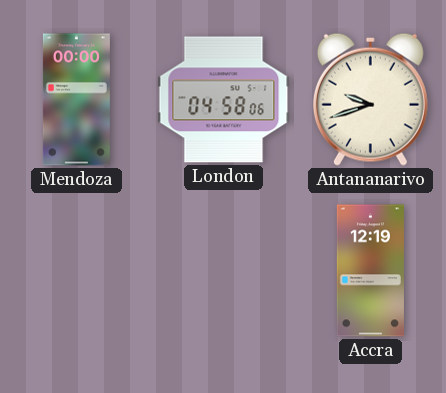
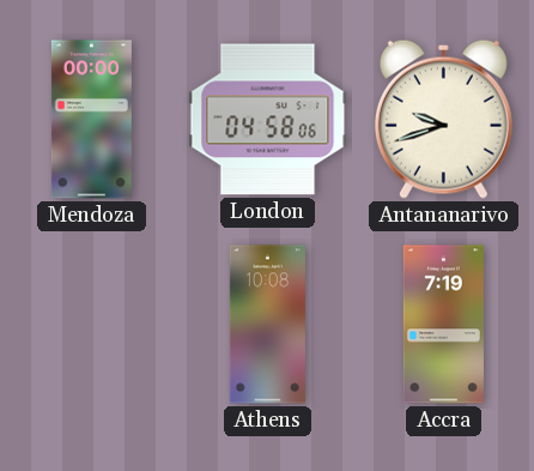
Athens: none -> 10:08
Accra: 12:19 -> 7:19
